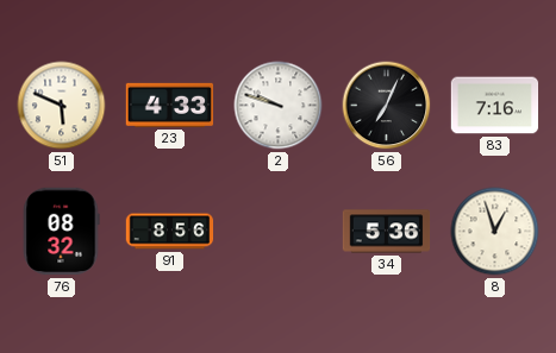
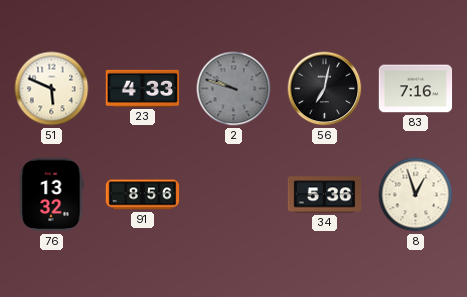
2 dial: white -> grey
56: 7:04 -> 7:02
76: 08:32 -> 13:32
